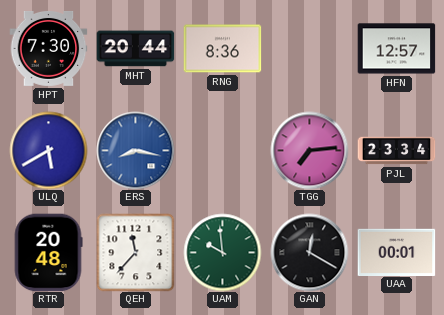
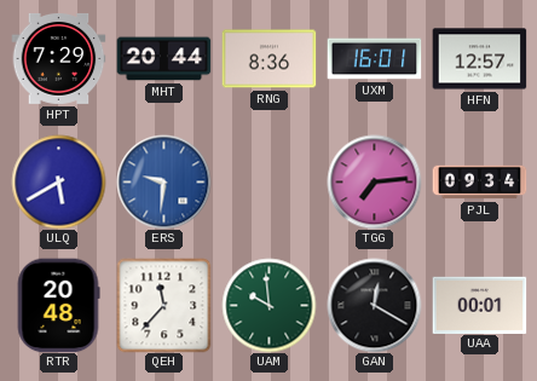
HPT: 7:30 -> 7:29
UXM: none -> 16:01
ERS: 8:17 -> 9:31
PJL: 23:34 -> 09:34
